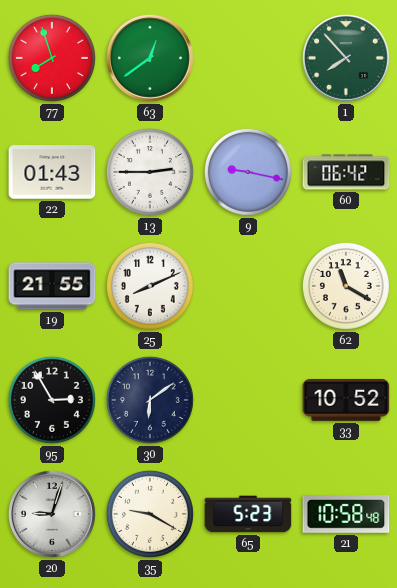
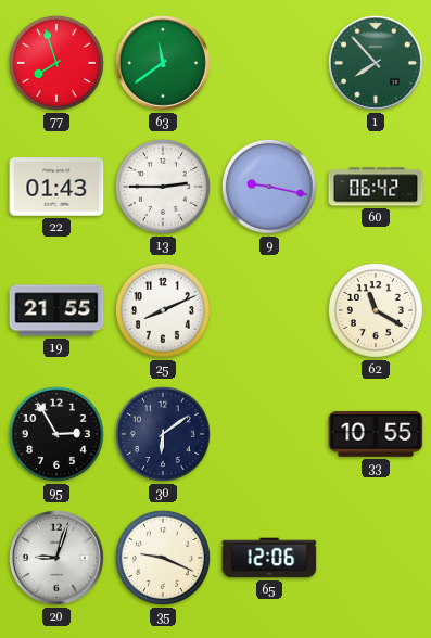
63: 12:39 -> 11:39
33: 10:52 -> 10:55
35: 9:20 -> 9:19
65: 5:23 -> 12:06
21: 10:58 -> none
